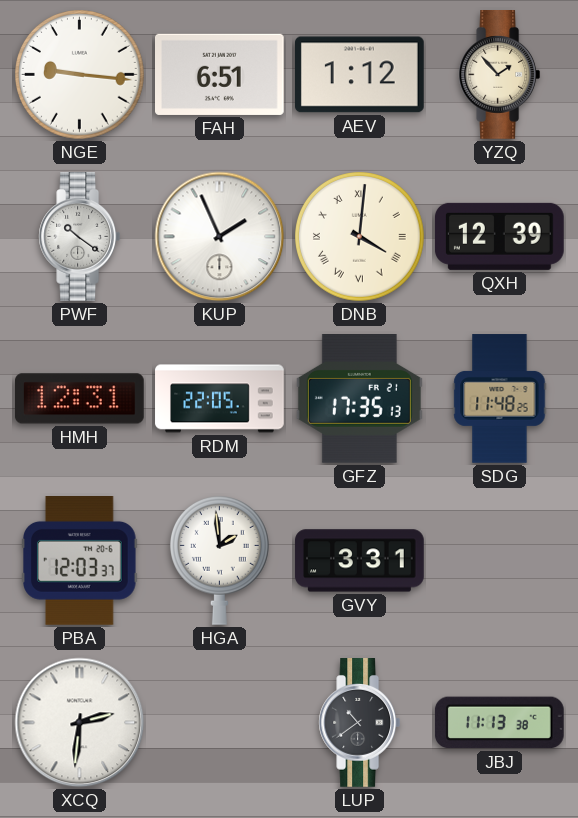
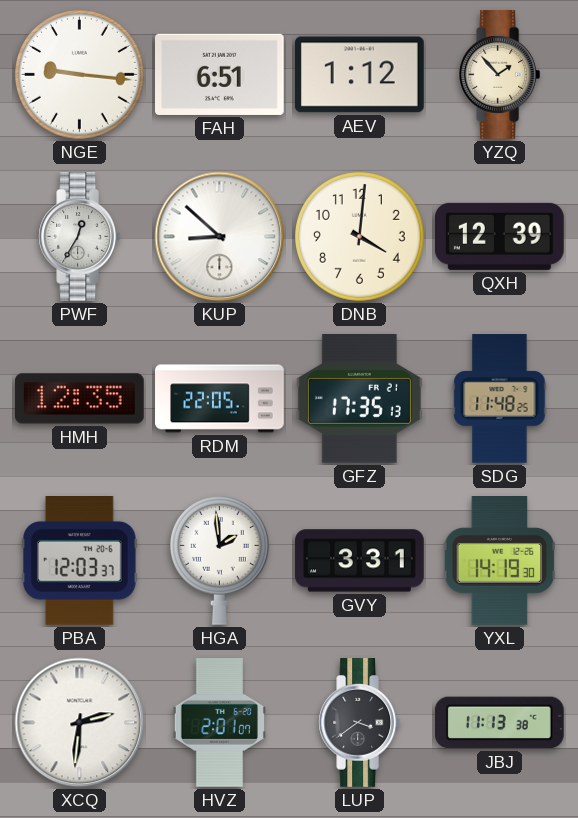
PWF: 10:21 -> 12:35
KUP: 1:56 -> 8:52
DNB numerals: Roman -> Arabic
HMH: 12:31 -> 12:35
YXL: none -> 14:19
HVZ: none -> 2:01
LUP: 10:39 -> 3:39
